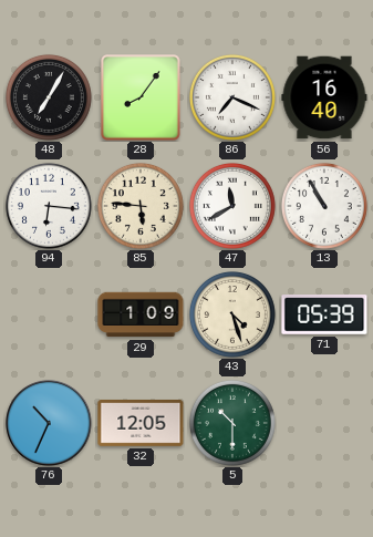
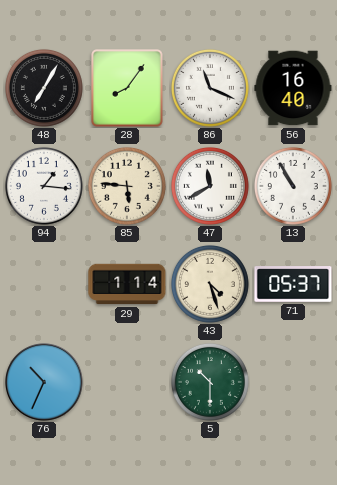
86: 7:19 -> 11:19
94: 6:16 -> 1:16
29: 1:09 -> 1:14
71: 05:39 -> 05:37
32: 12:05 -> none
